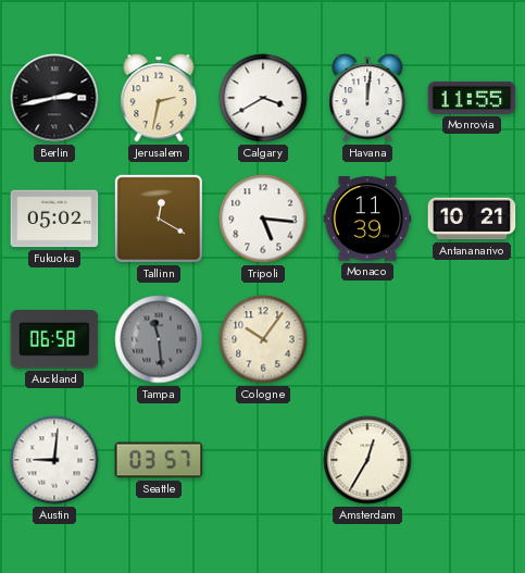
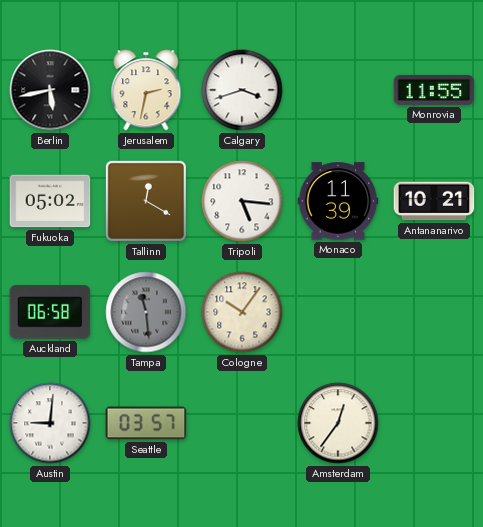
Berlin: 2:43 -> 5:43
Calgary: 3:40 -> 3:42
Havana: 12:01 -> none
Amsterdam: 12:35 -> 12:36
